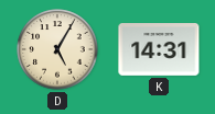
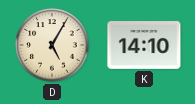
K: 14:31 -> 14:10
